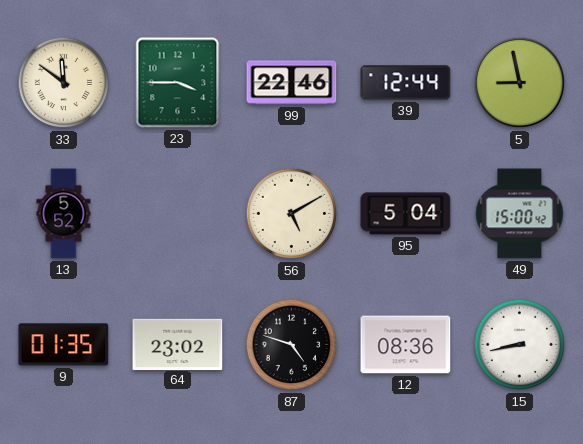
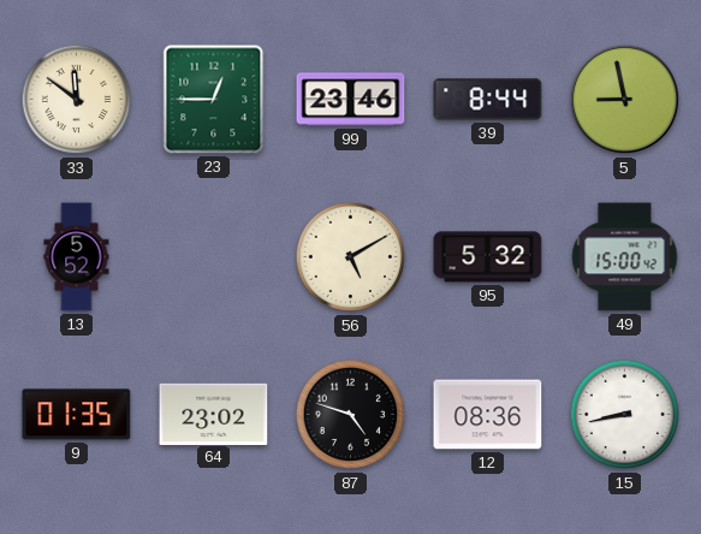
23: 3:45 -> 12:45
99: 22:46 -> 23:46
39: 12:44 -> 8:44
95: 5:04 -> 5:32
